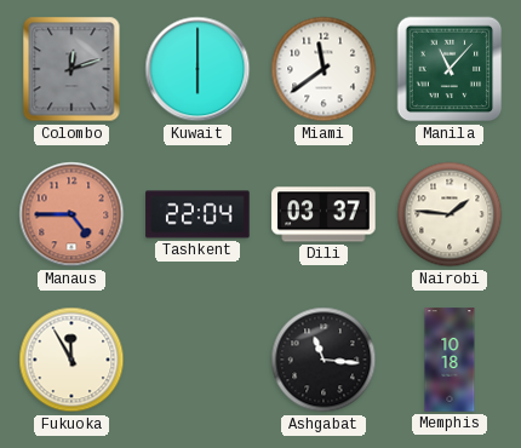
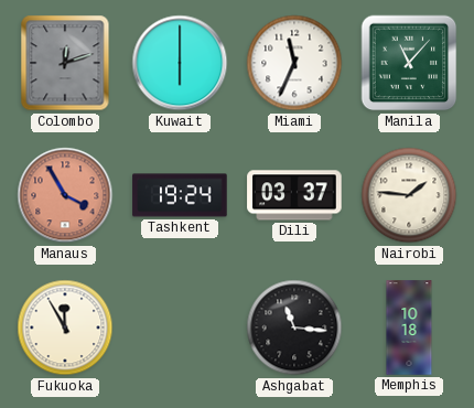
Miami: 11:39 -> 11:34
Manaus: 4:45 -> 3:55
Tashkent: 22:04 -> 19:24
